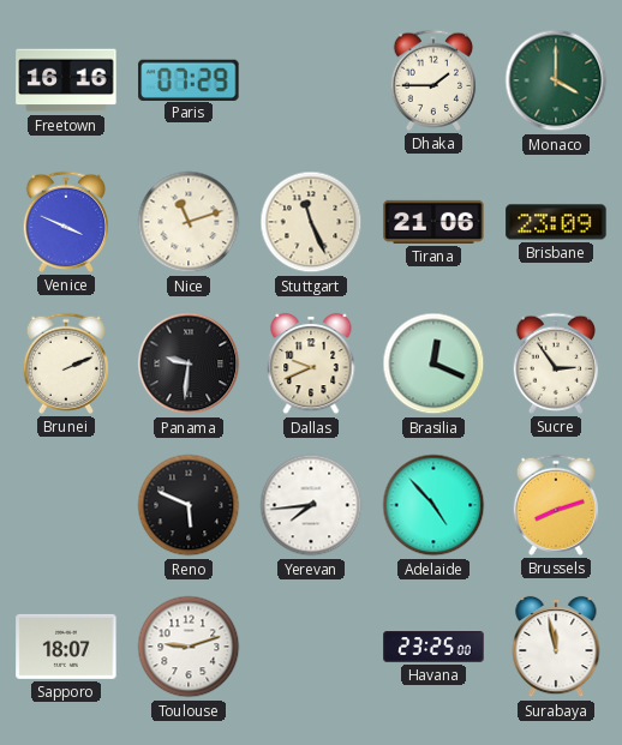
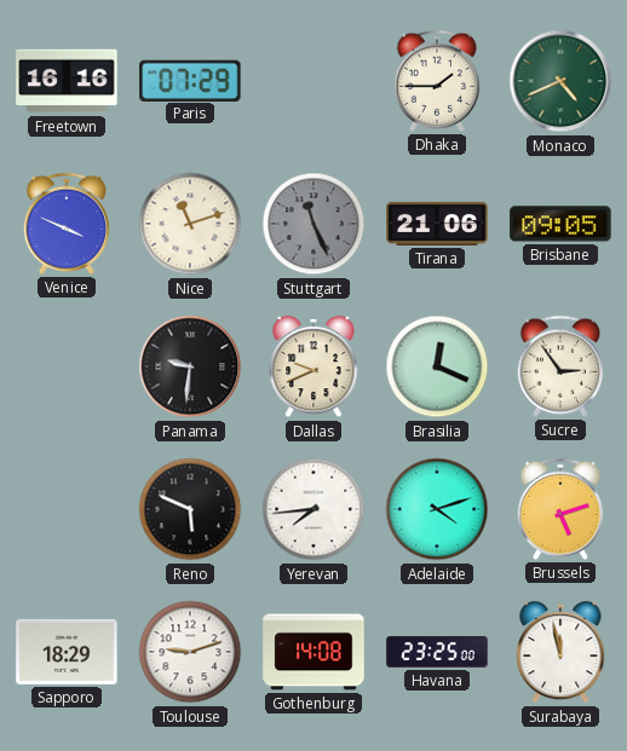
Monaco: 4:00 -> 4:41
Stuttgart dial: cream -> grey
Brisbane: 23:09 -> 09:05
Brunei: 2:11 -> none
Adelaide: 4:53 -> 4:12
Brussels: 8:12 -> 5:12
Sapporo: 18:07 -> 18:29
Gothenburg: none -> 14:08
